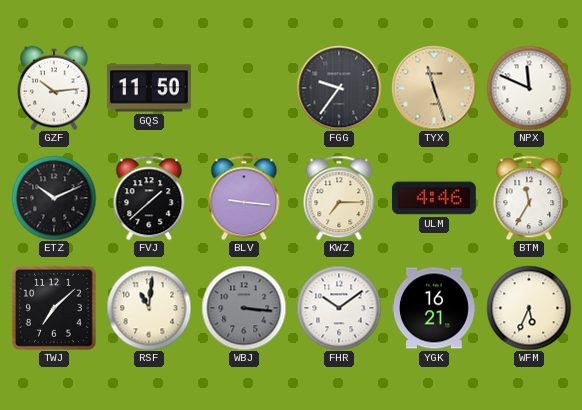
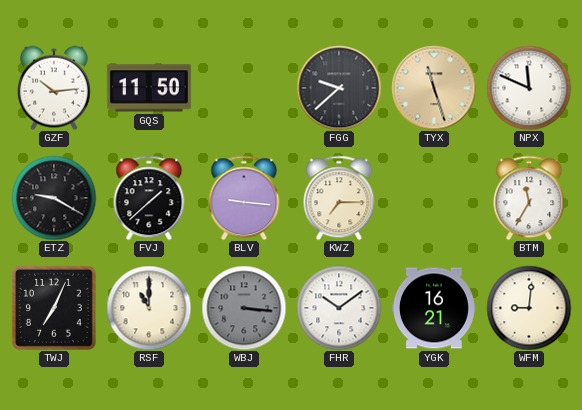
FGG: 9:36 -> 9:38
ETZ: 10:11 -> 9:20
ULM: 4:46 -> none
TWJ: 7:08 -> 7:04
RSF: 11:01 -> 11:00
WFM: 5:34 -> 9:01
